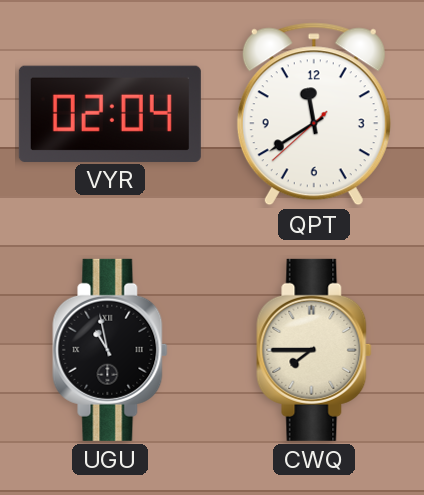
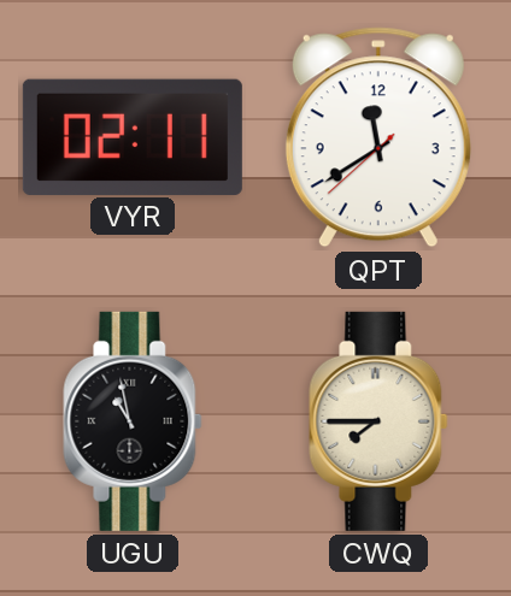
VYR: 02:04 -> 02:11
